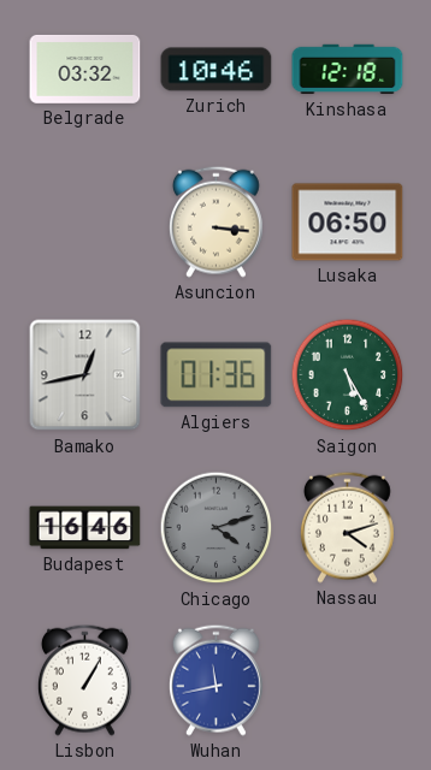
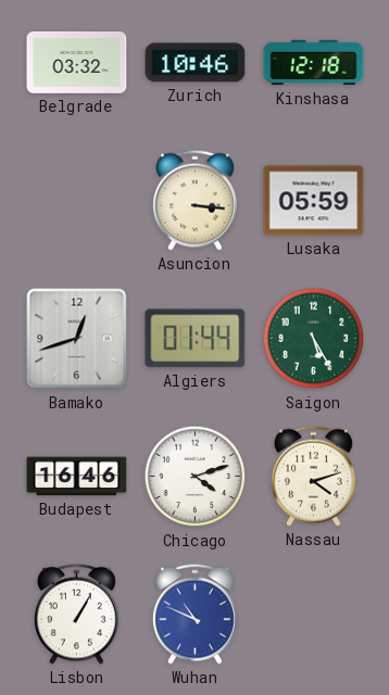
Lusaka: 06:50 -> 05:59
Bamako: 12:43 -> 12:42
Algiers: 01:36 -> 01:44
Chicago dial: grey -> white
Wuhan: 11:43 -> 10:49
